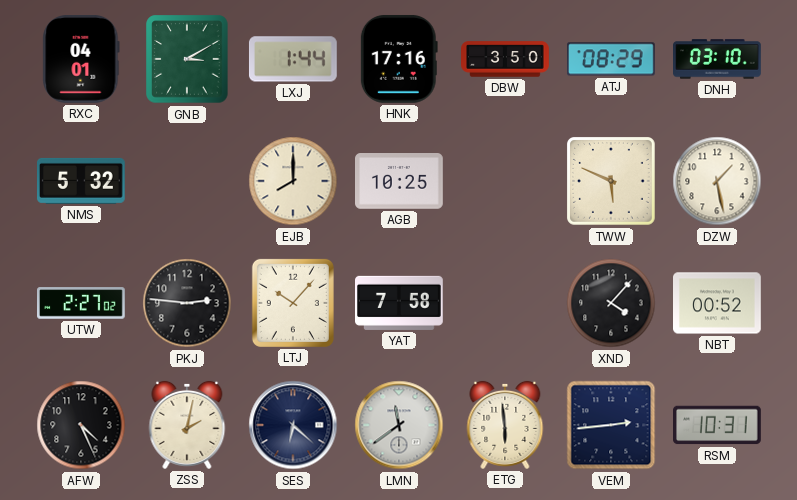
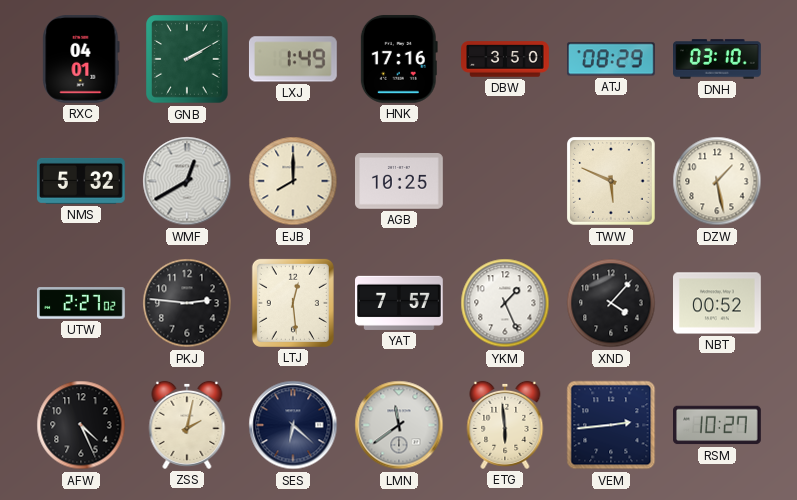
GNB: 3:10 -> 2:10
LXJ: 1:44 -> 1:49
WMF: none -> 12:40
LTJ: 10:07 -> 12:29
YAT: 7:58 -> 7:57
YKM: none -> 1:26
RSM: 10:31 -> 10:27
